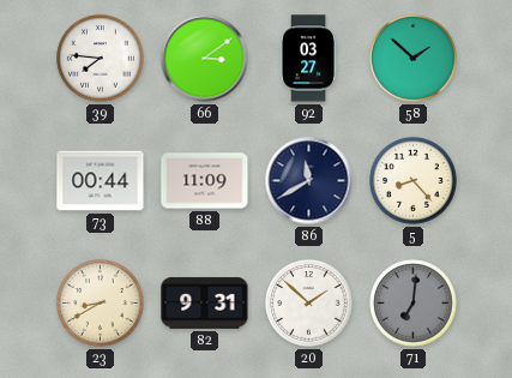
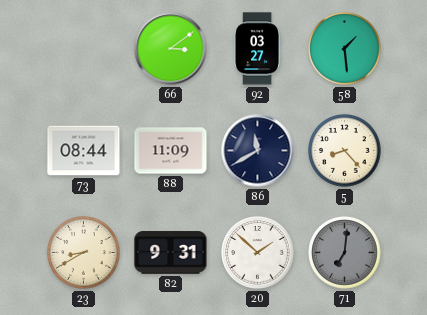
39: 7:46 -> none
58: 1:52 -> 1:29
73: 00:44 -> 08:44
